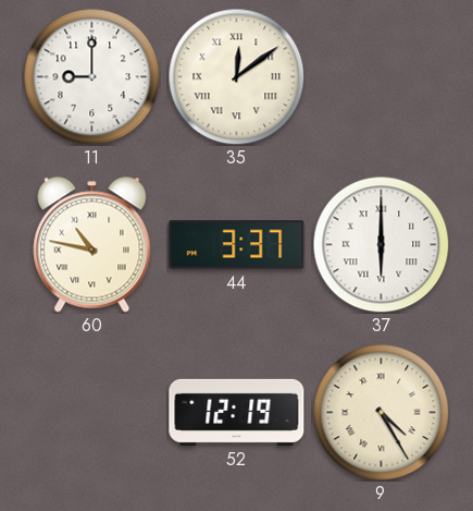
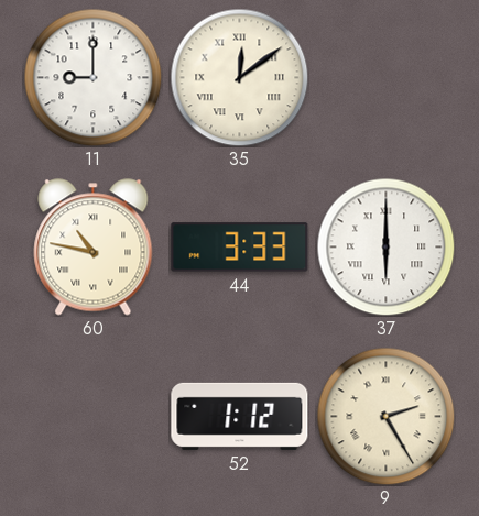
44: 3:37 -> 3:33
52: 12:19 -> 1:12
9: 4:25 -> 2:25
